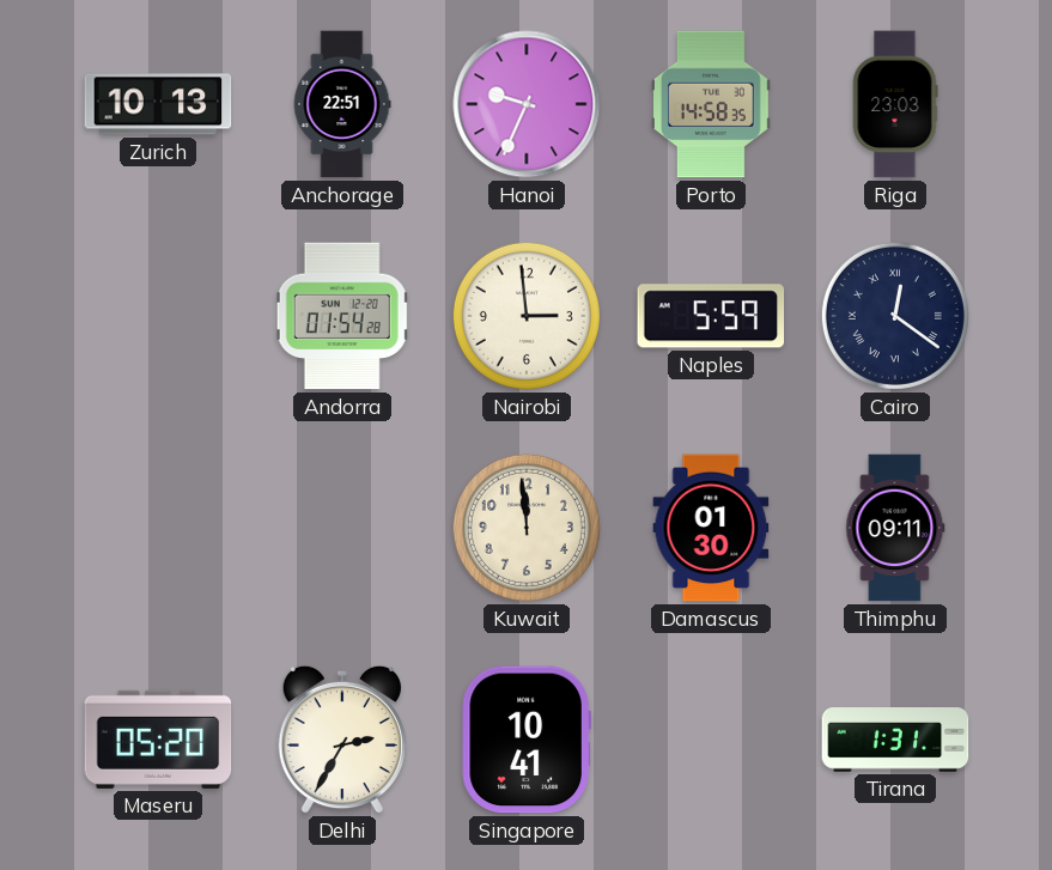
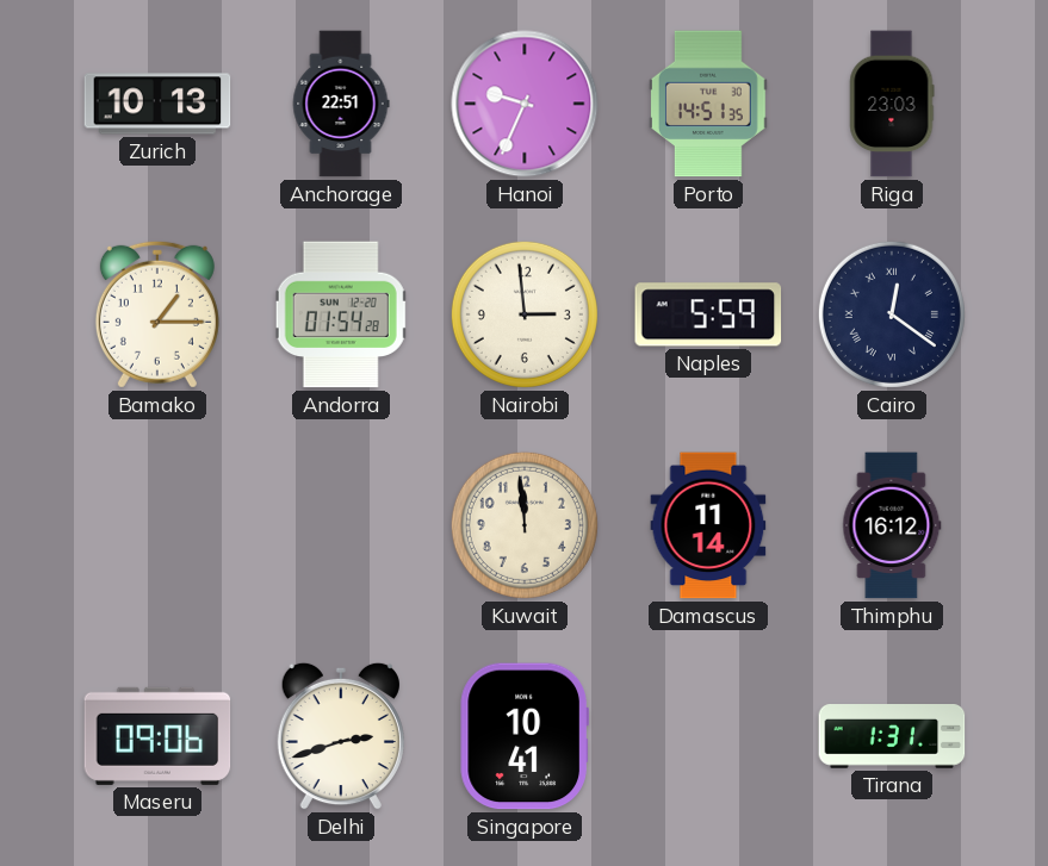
Porto: 14:58 -> 14:51
Bamako: none -> 1:15
Damascus: 01:30 -> 11:14
Thimphu: 09:11 -> 16:12
Maseru: 05:20 -> 09:06
Delhi: 2:35 -> 2:42
